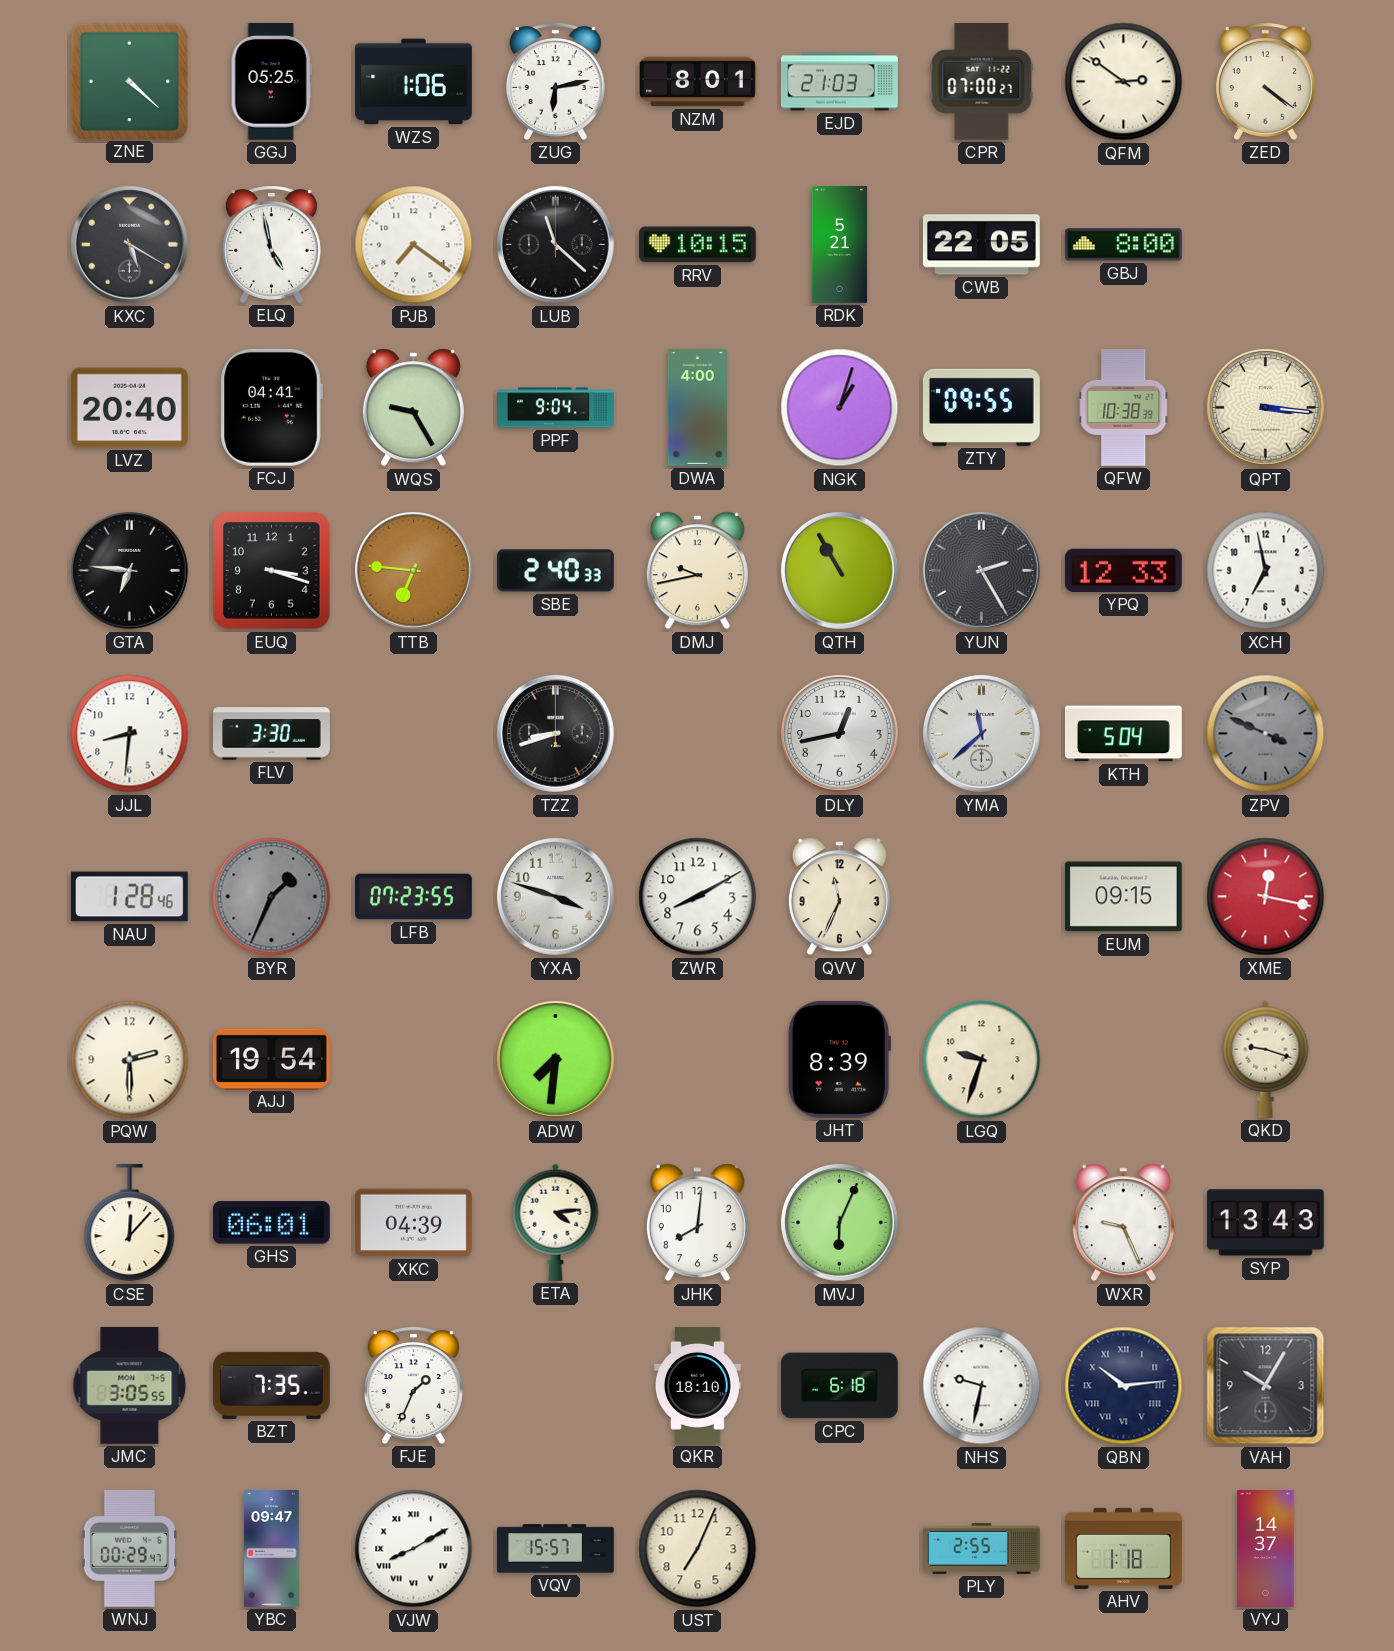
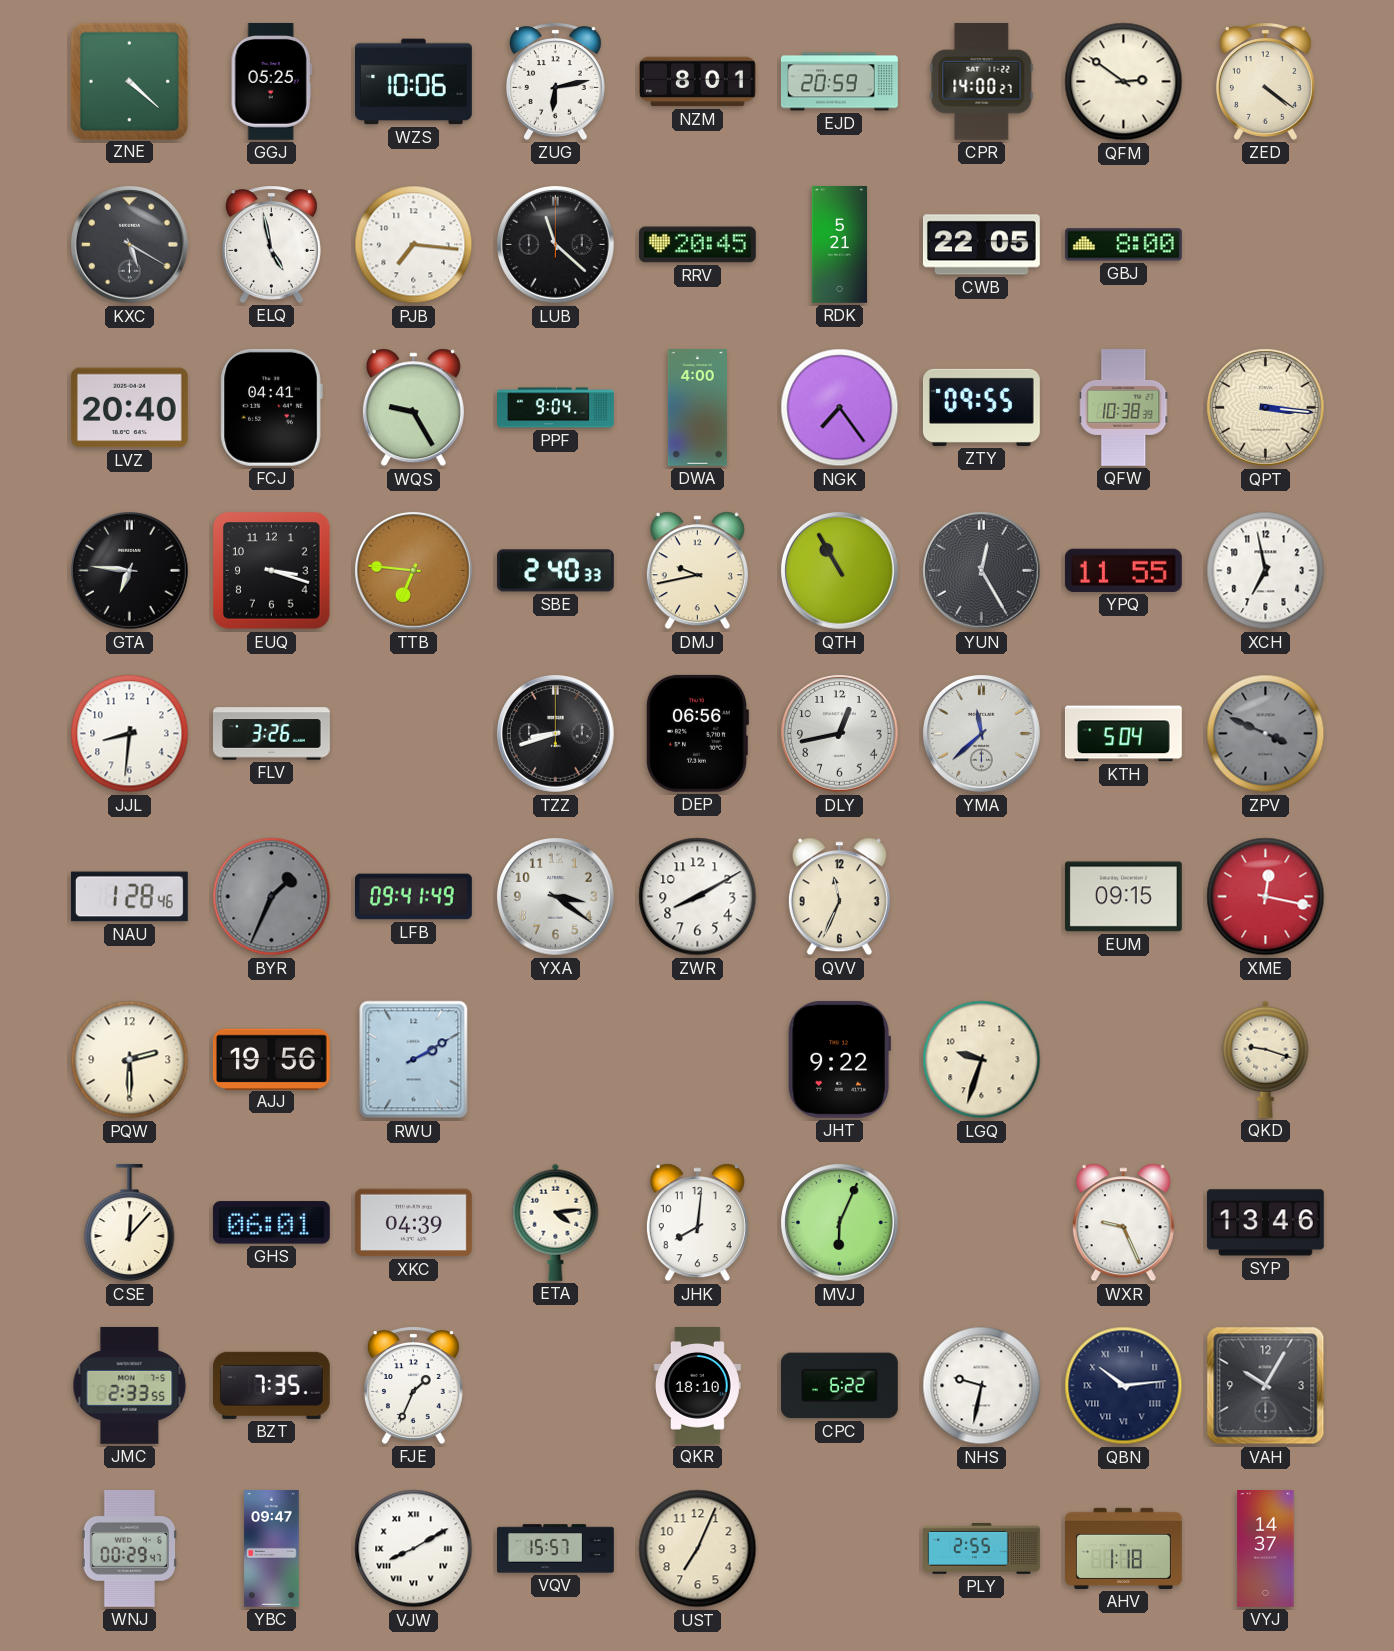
WZS: 1:06 -> 10:06
EJD: 21:03 -> 20:59
CPR: 07:00 -> 14:00
PJB: 7:21 -> 7:16
RRV: 10:15 -> 20:45
NGK: 1:03 -> 7:24
YUN: 2:25 -> 12:25
YPQ: 12:33 -> 11:55
FLV: 3:30 -> 3:26
DEP: none -> 06:56
LFB: 07:23 -> 09:41
YXA: 3:48 -> 3:21
AJJ: 19:54 -> 19:56
RWU: none -> 2:10
ADW: 7:31 -> none
JHT: 8:39 -> 9:22
SYP: 13:43 -> 13:46
JMC: 3:05 -> 2:33
CPC: 6:18 -> 6:22
